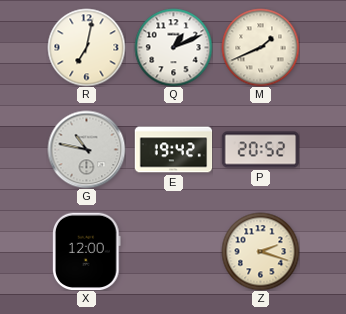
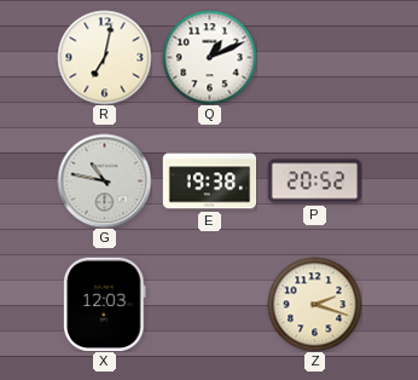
M: 1:41 -> none
E: 19:42 -> 19:38
X: 12:00 -> 12:03
